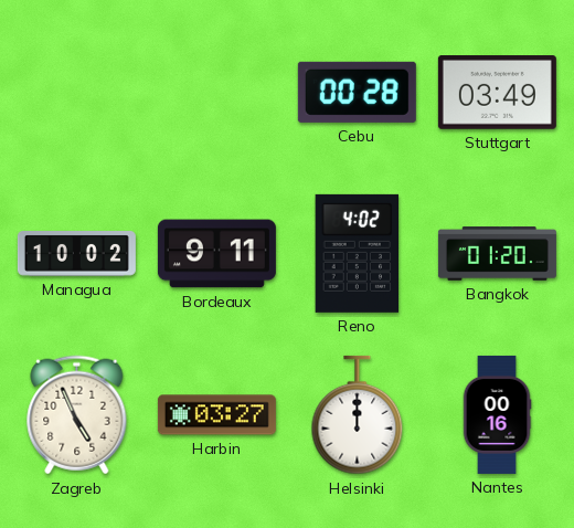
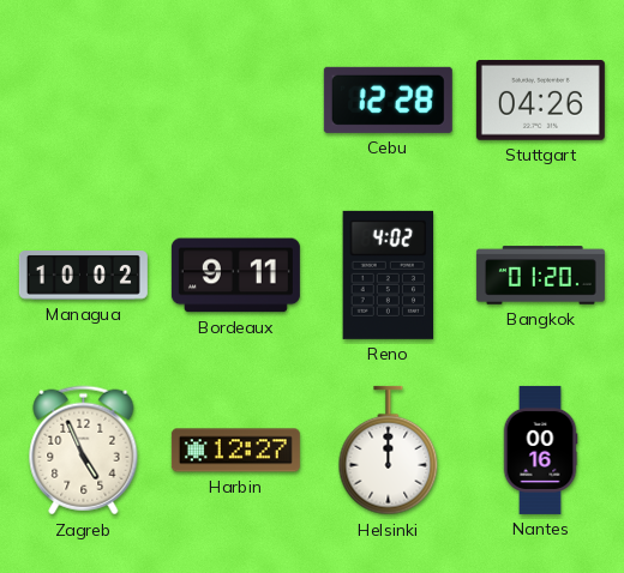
Cebu: 00:28 -> 12:28
Stuttgart: 03:49 -> 04:26
Harbin: 03:27 -> 12:27
